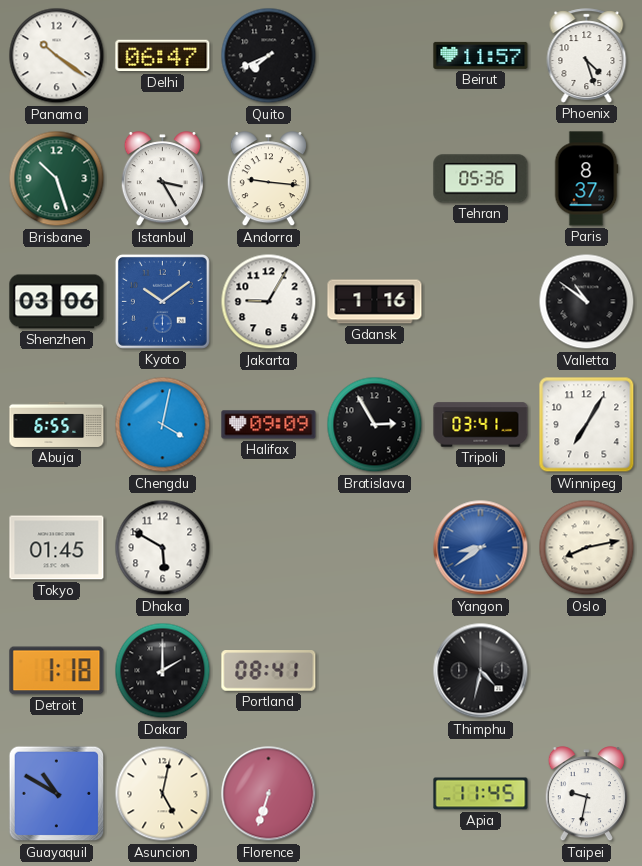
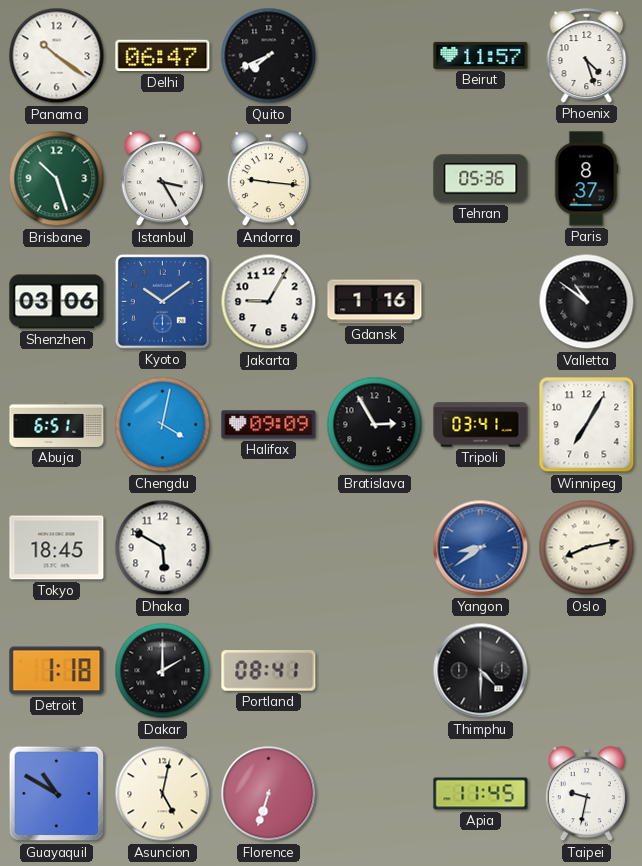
Abuja: 6:55 -> 6:51
Tokyo: 01:45 -> 18:45
Thimphu: 4:32 -> 4:30
